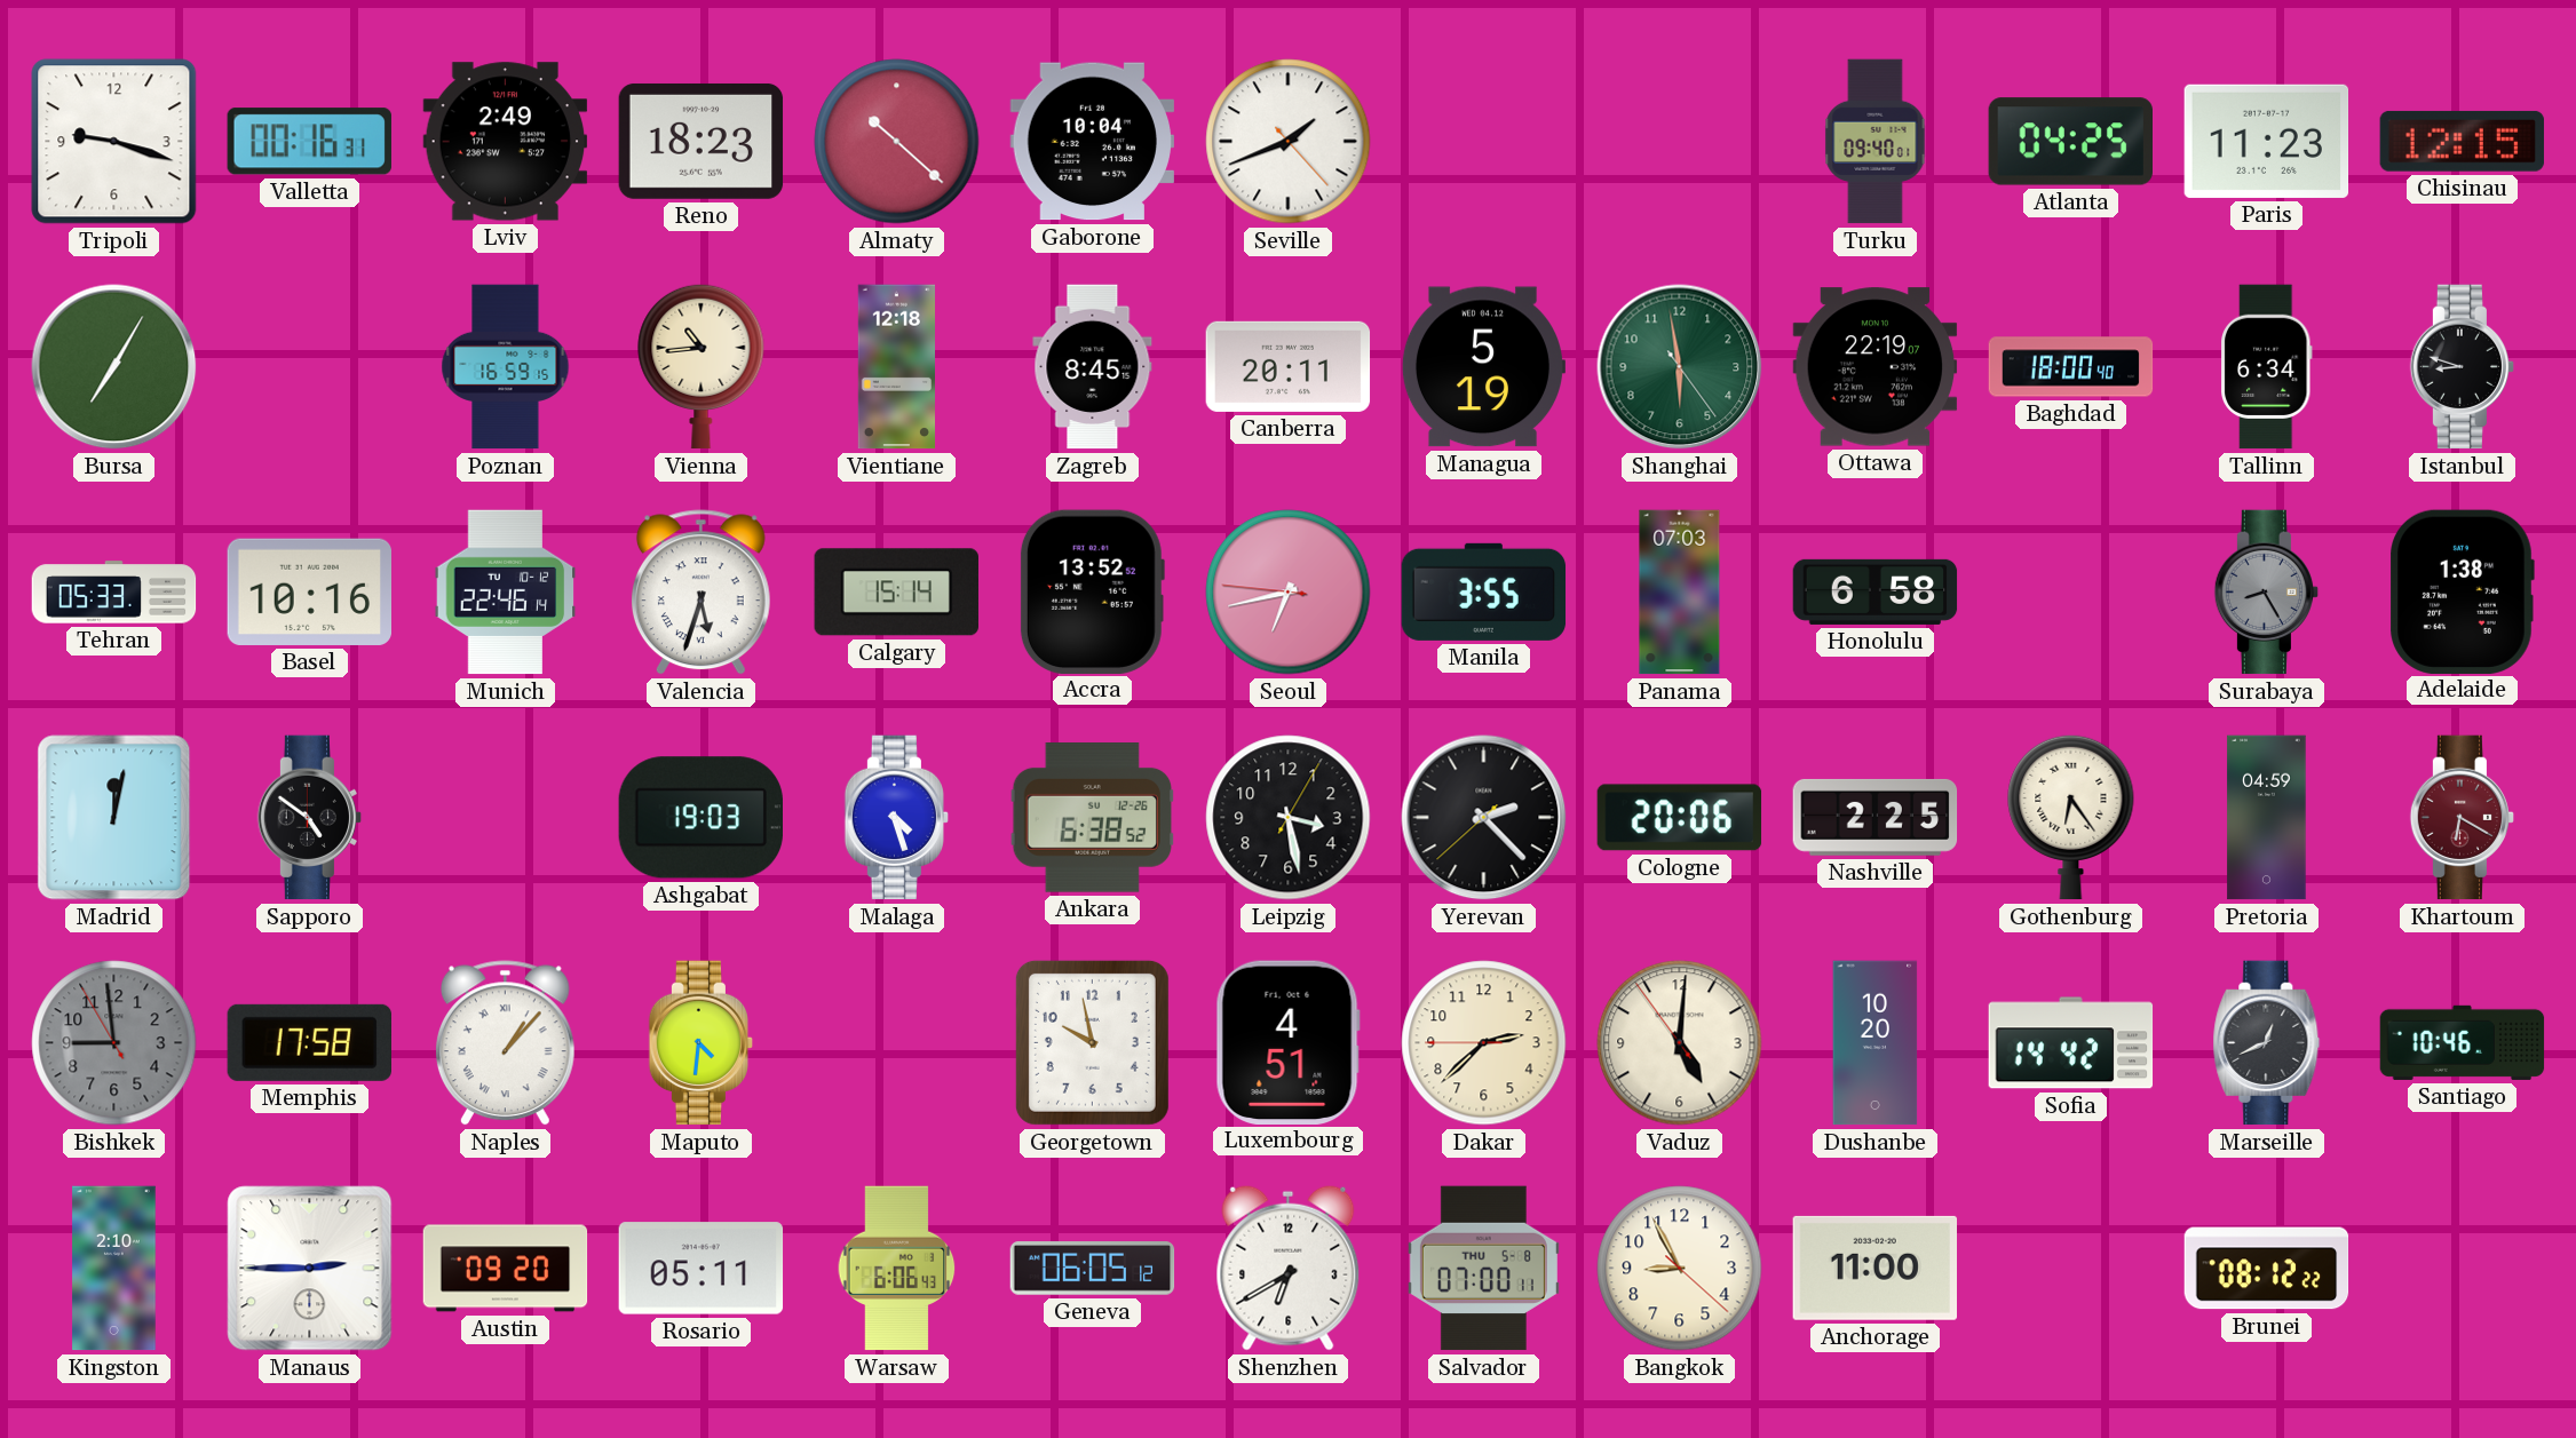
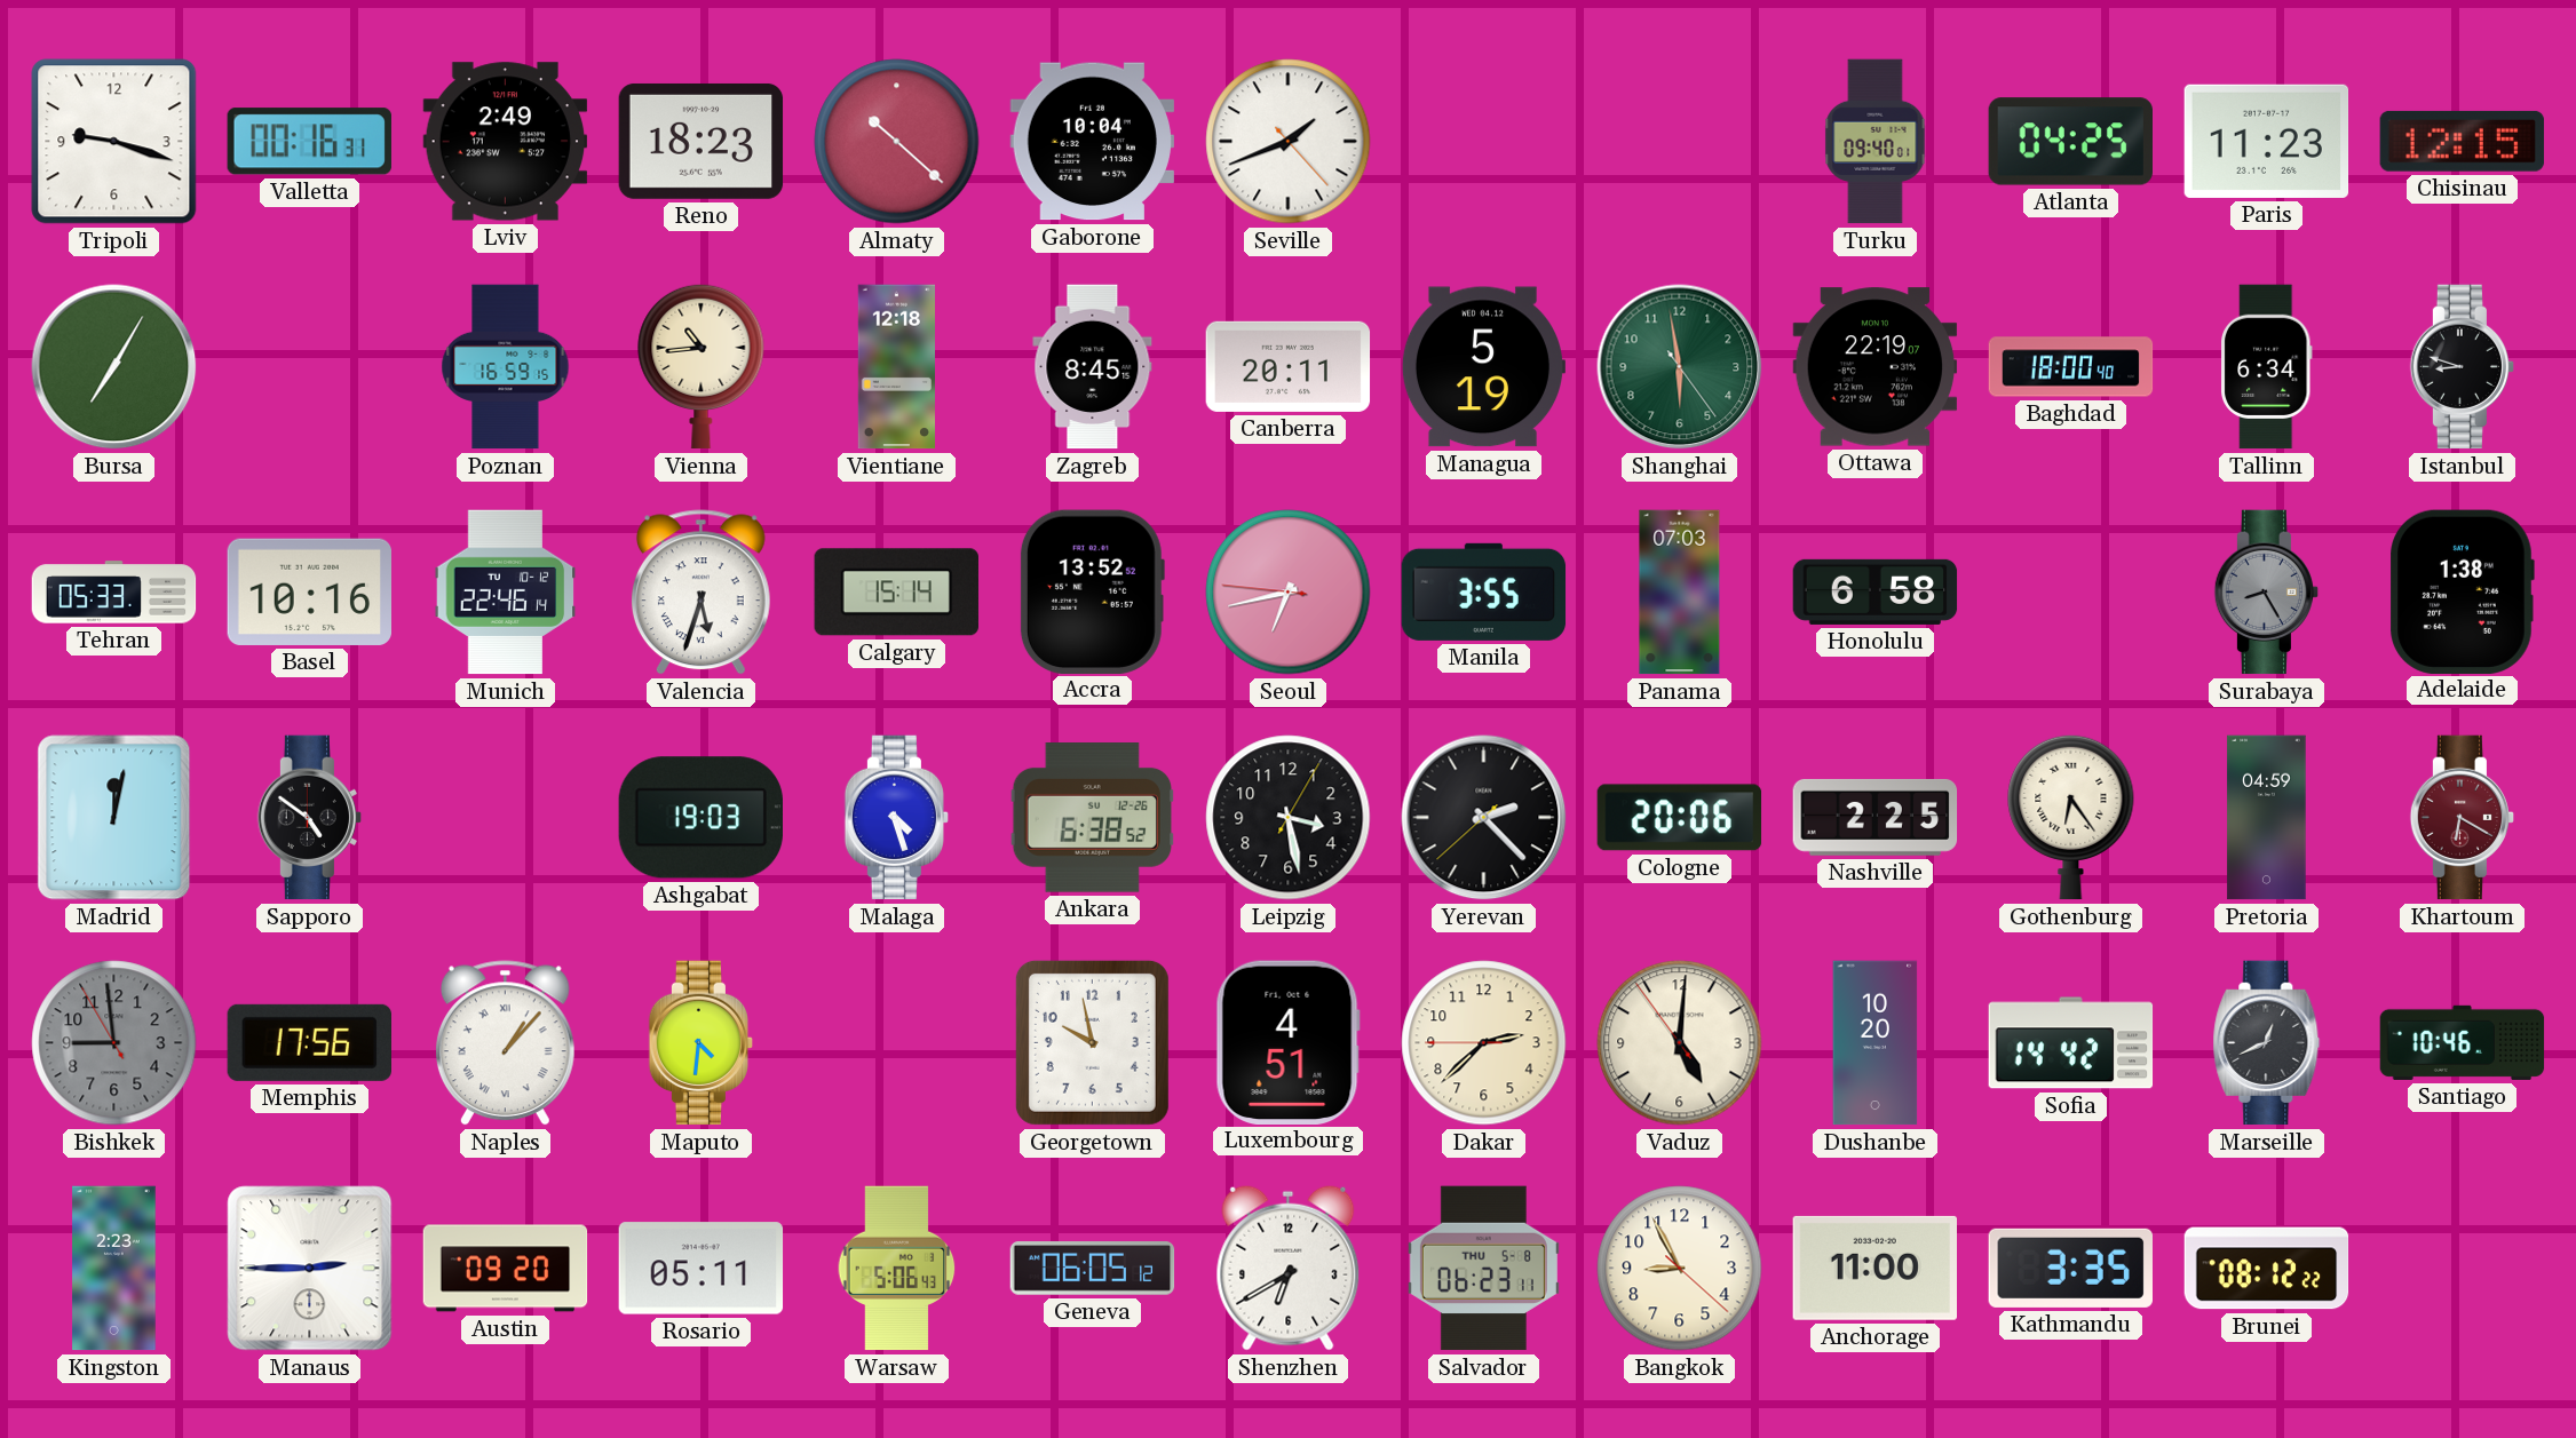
Memphis: 17:58 -> 17:56
Kingston: 2:10 -> 2:23
Warsaw: 6:06 -> 5:06
Salvador: 07:00 -> 06:23
Kathmandu: none -> 3:35
